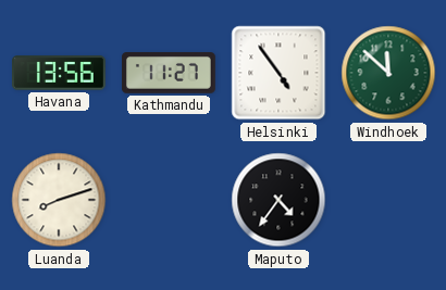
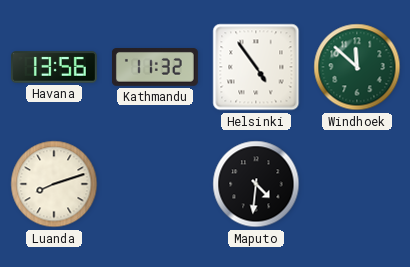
Kathmandu: 11:27 -> 11:32
Maputo: 4:36 -> 4:31
